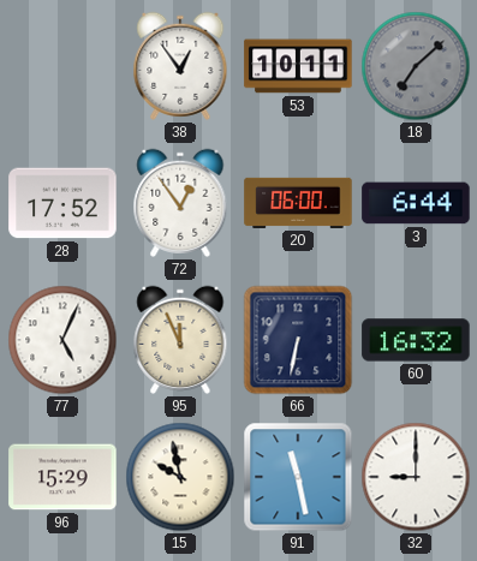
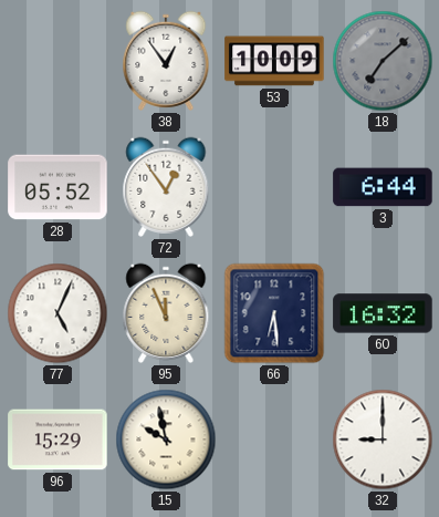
53: 10:11 -> 10:09
28: 17:52 -> 05:52
20: 06:00 -> none
66: 6:32 -> 6:29
91: 11:28 -> none
